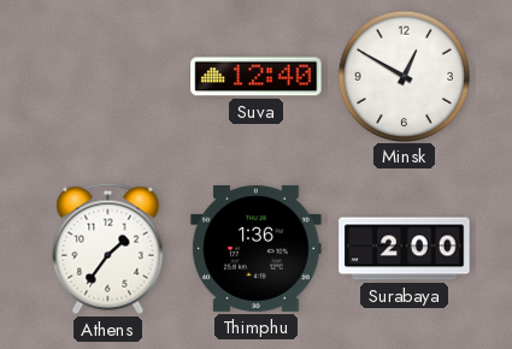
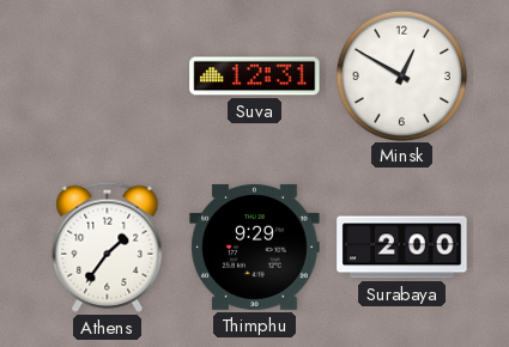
Suva: 12:40 -> 12:31
Thimphu: 1:36 -> 9:29
